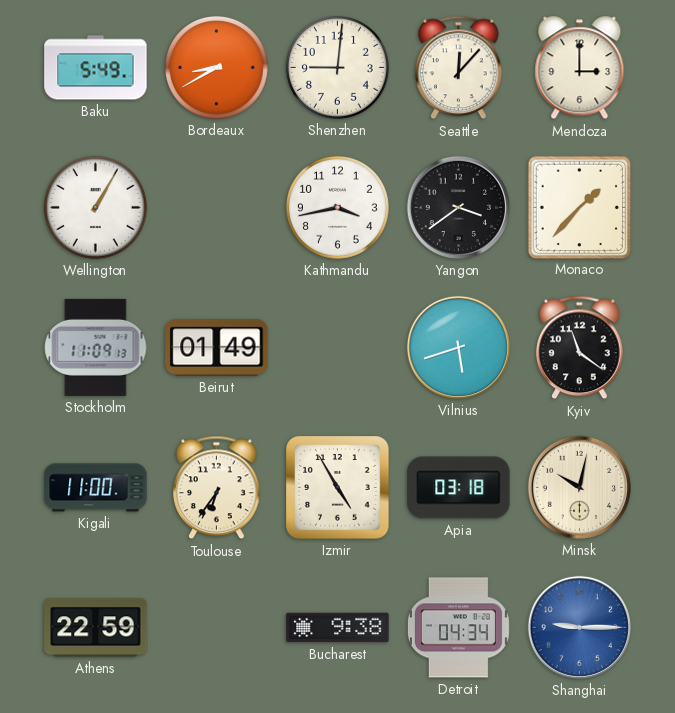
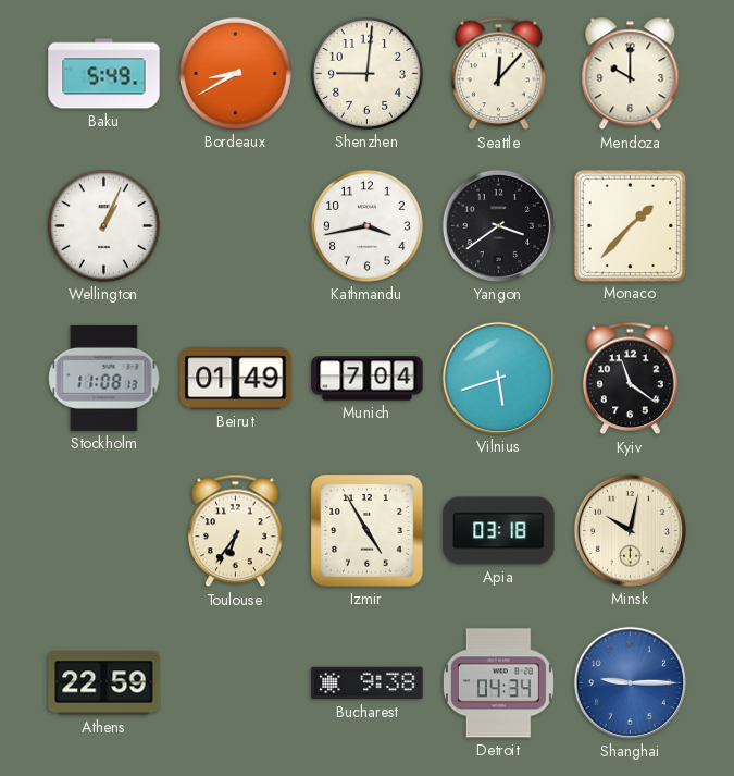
Mendoza: 3:00 -> 10:00
Wellington: 1:05 -> 1:04
Stockholm: 11:09 -> 11:08
Munich: none -> 7:04
Kigali: 11:00 -> none
